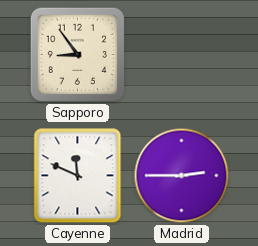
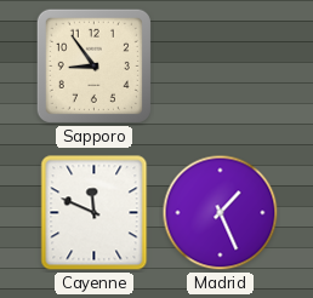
Madrid: 2:45 -> 1:26
